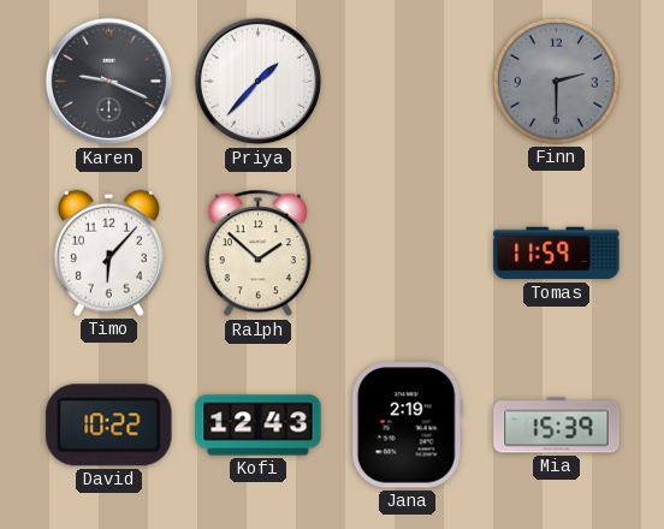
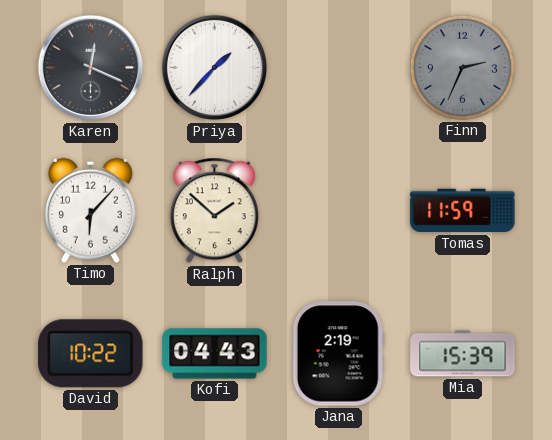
Karen: 9:19 -> 12:19
Finn: 2:30 -> 2:34
Kofi: 12:43 -> 04:43
